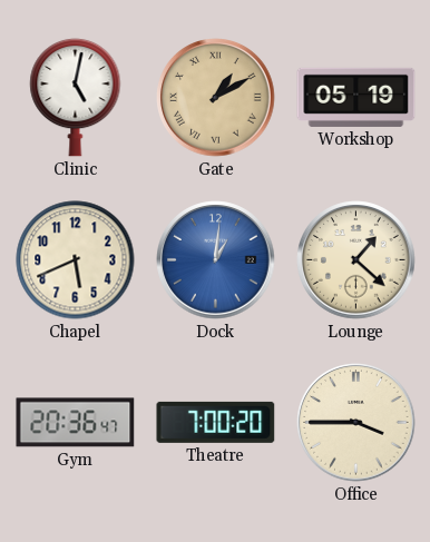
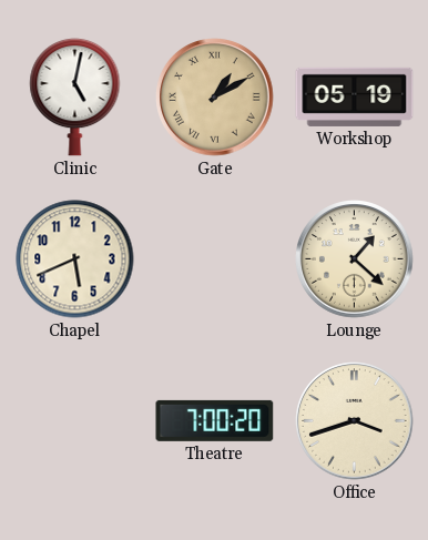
Dock: 1:01 -> none
Gym: 20:36 -> none
Office: 3:45 -> 3:42
